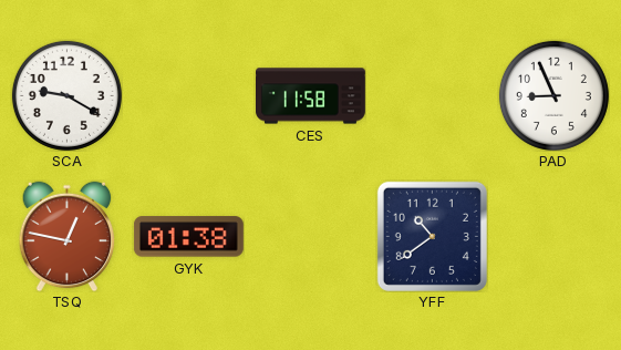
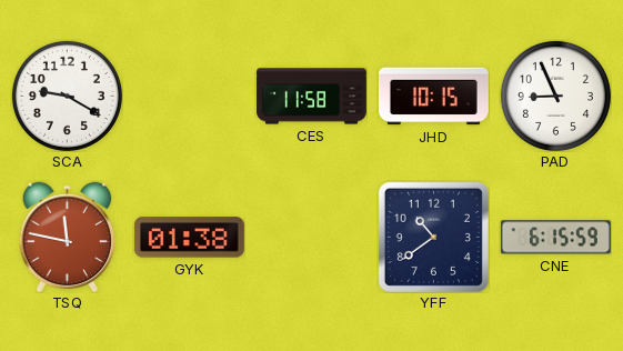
JHD: none -> 10:15
TSQ: 12:47 -> 11:47
CNE: none -> 6:15
